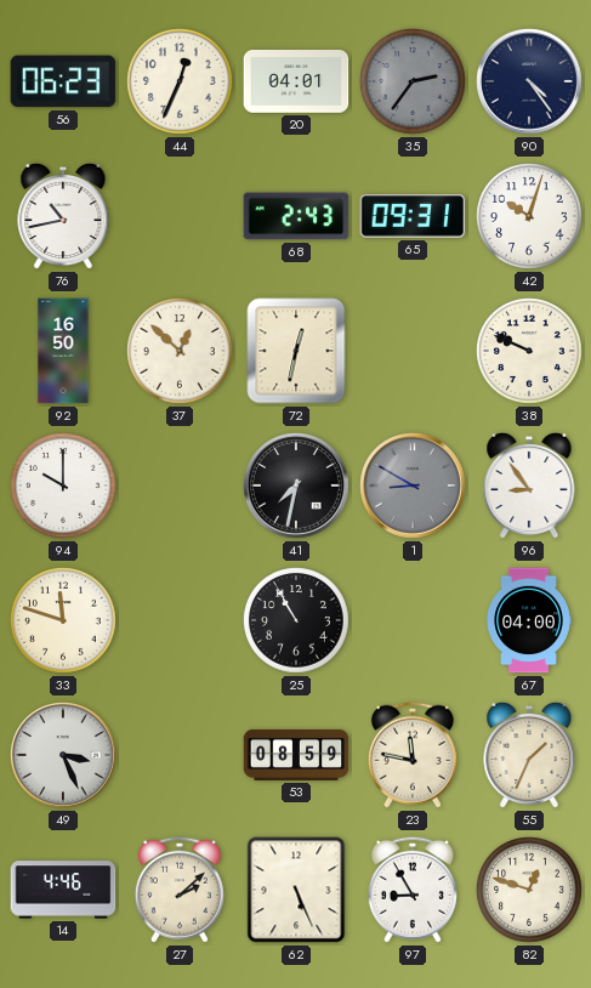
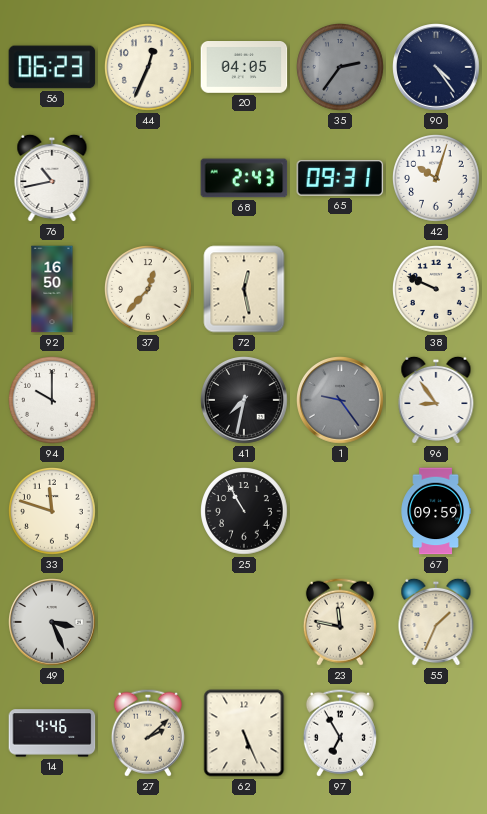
20: 04:01 -> 04:05
37: 12:52 -> 12:37
72: 12:32 -> 12:28
1: 8:50 -> 9:24
67: 04:00 -> 09:59
53: 08:59 -> none
97: 8:55 -> 6:55
82: 12:48 -> none
